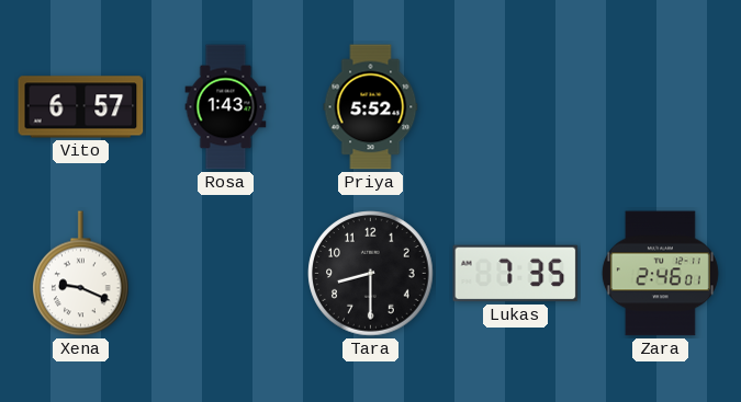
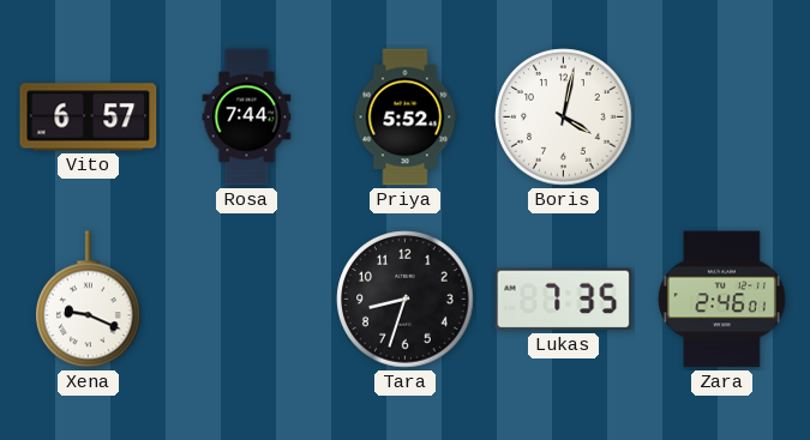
Rosa: 1:43 -> 7:44
Boris: none -> 4:02
Tara: 8:30 -> 8:33
